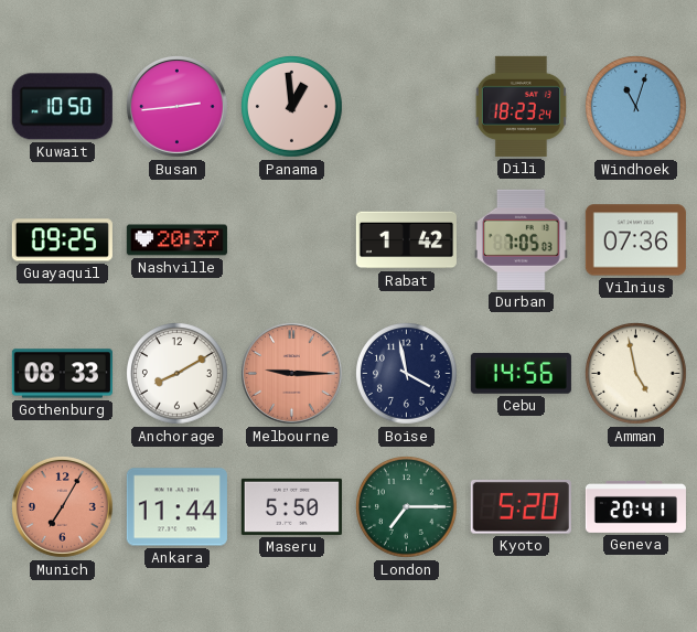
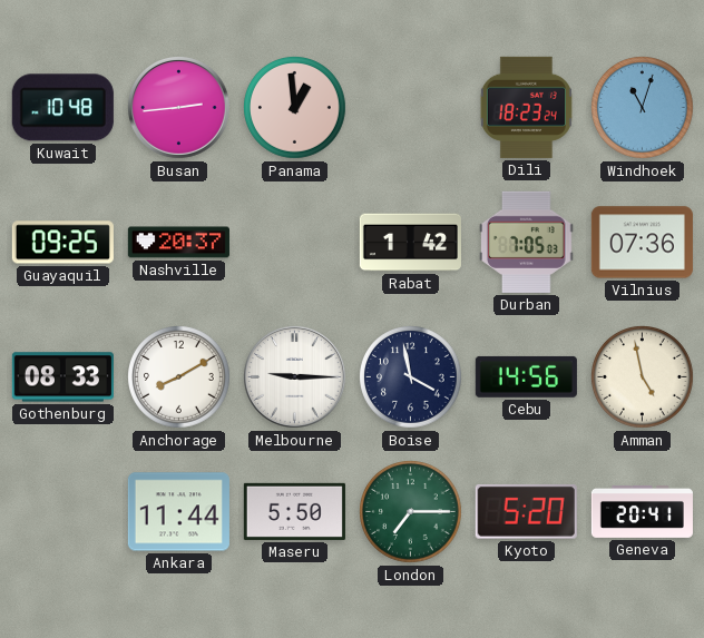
Kuwait: 10:50 -> 10:48
Melbourne dial: salmon -> white
Munich: 7:05 -> none
